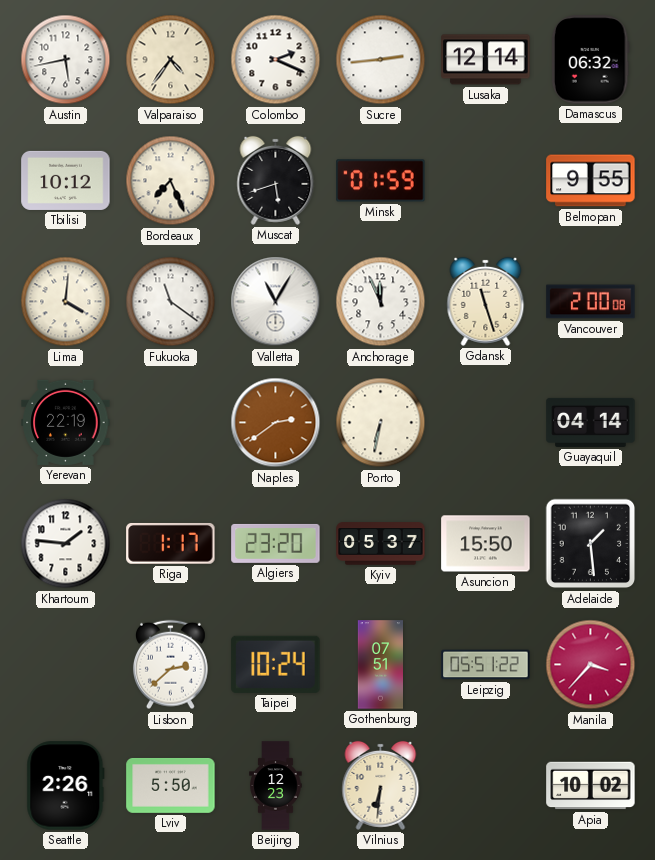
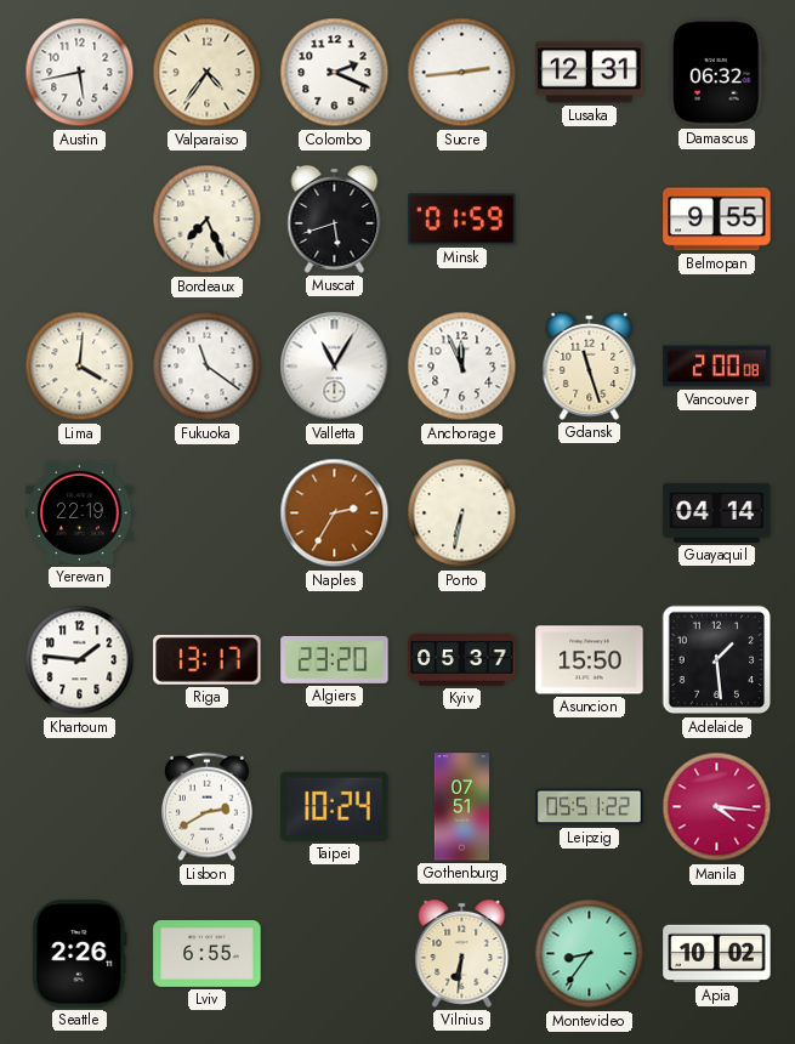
Lusaka: 12:14 -> 12:31
Tbilisi: 10:12 -> none
Naples: 2:39 -> 2:35
Riga: 1:17 -> 13:17
Lisbon: 2:38 -> 2:40
Manila: 3:37 -> 4:16
Lviv: 5:50 -> 6:55
Beijing: 12:23 -> none
Montevideo: none -> 8:36
